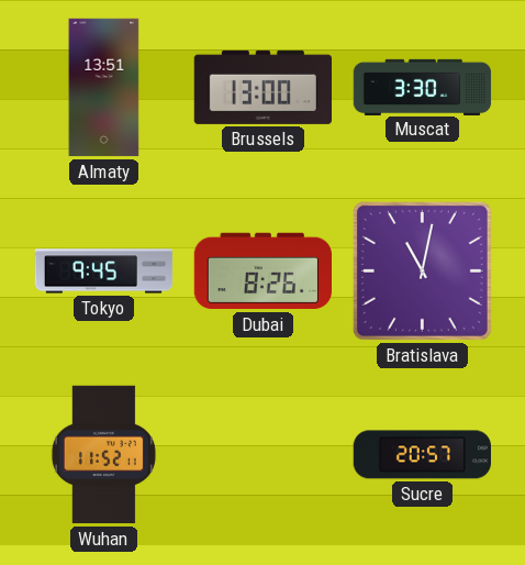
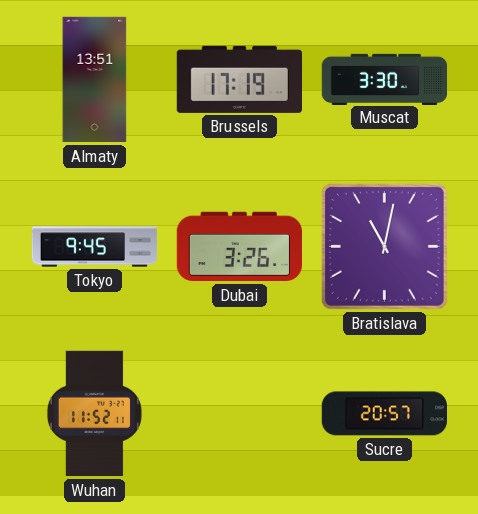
Brussels: 13:00 -> 17:19
Dubai: 8:26 -> 3:26
